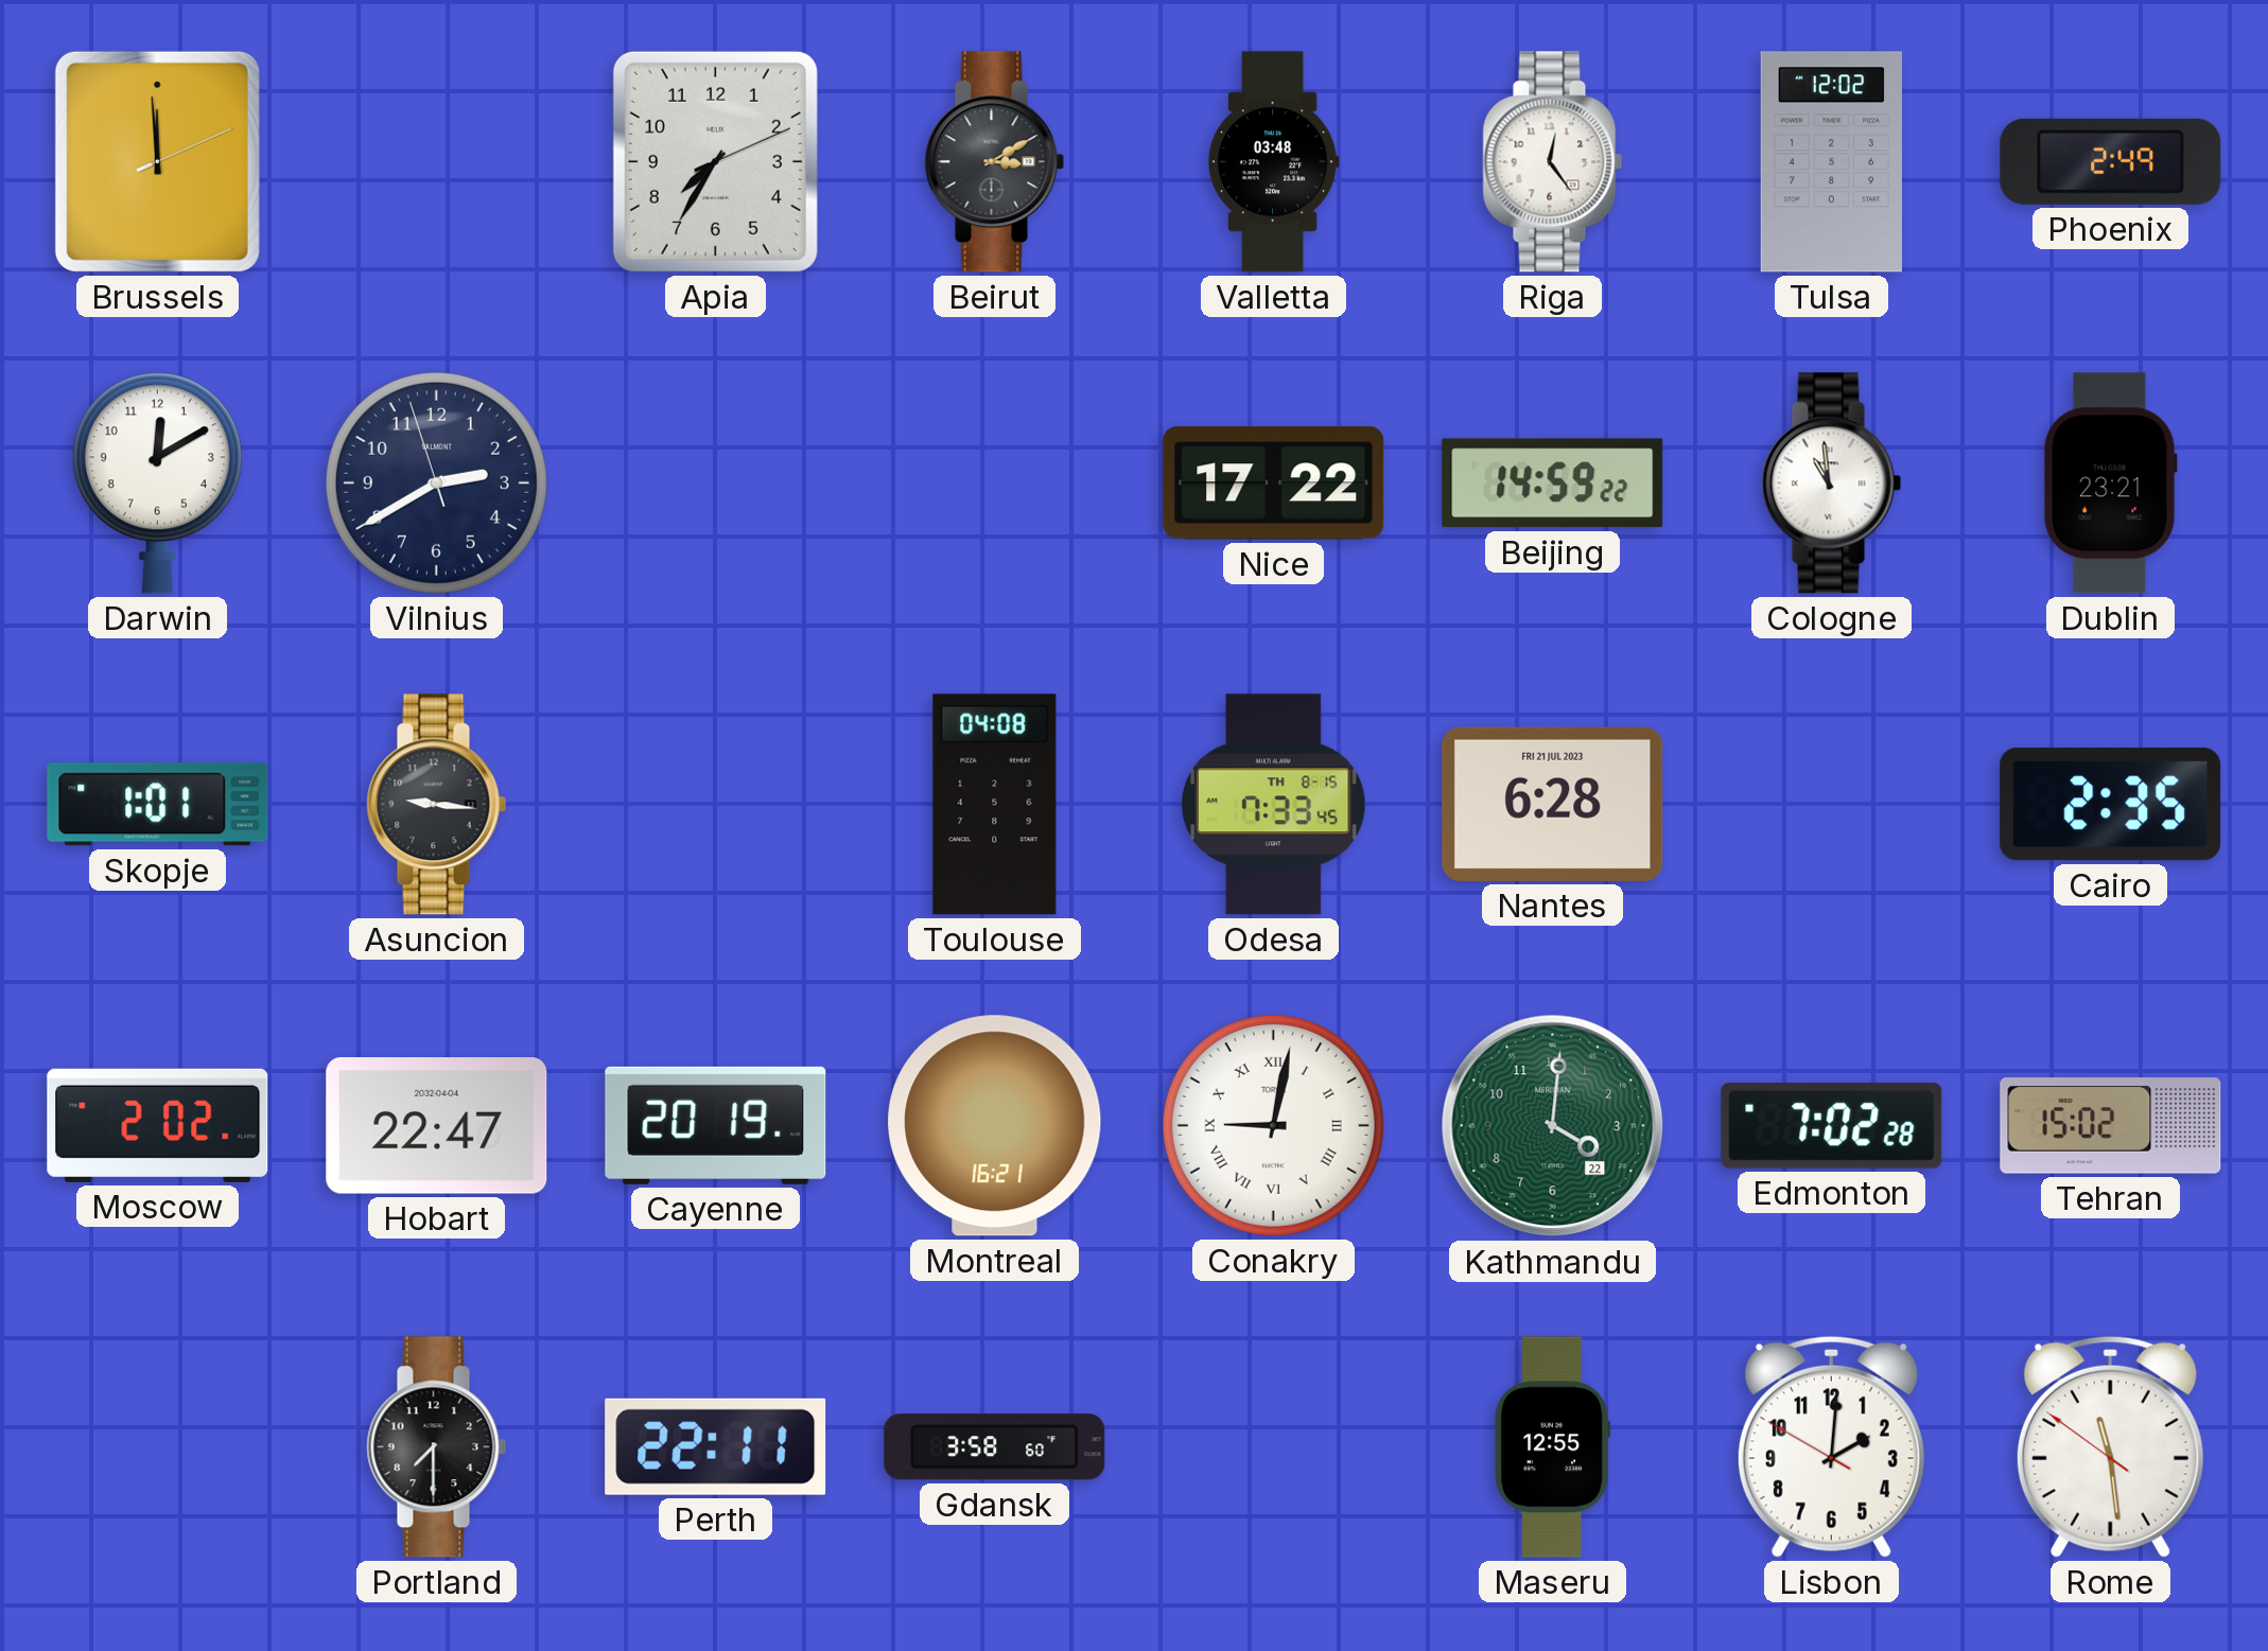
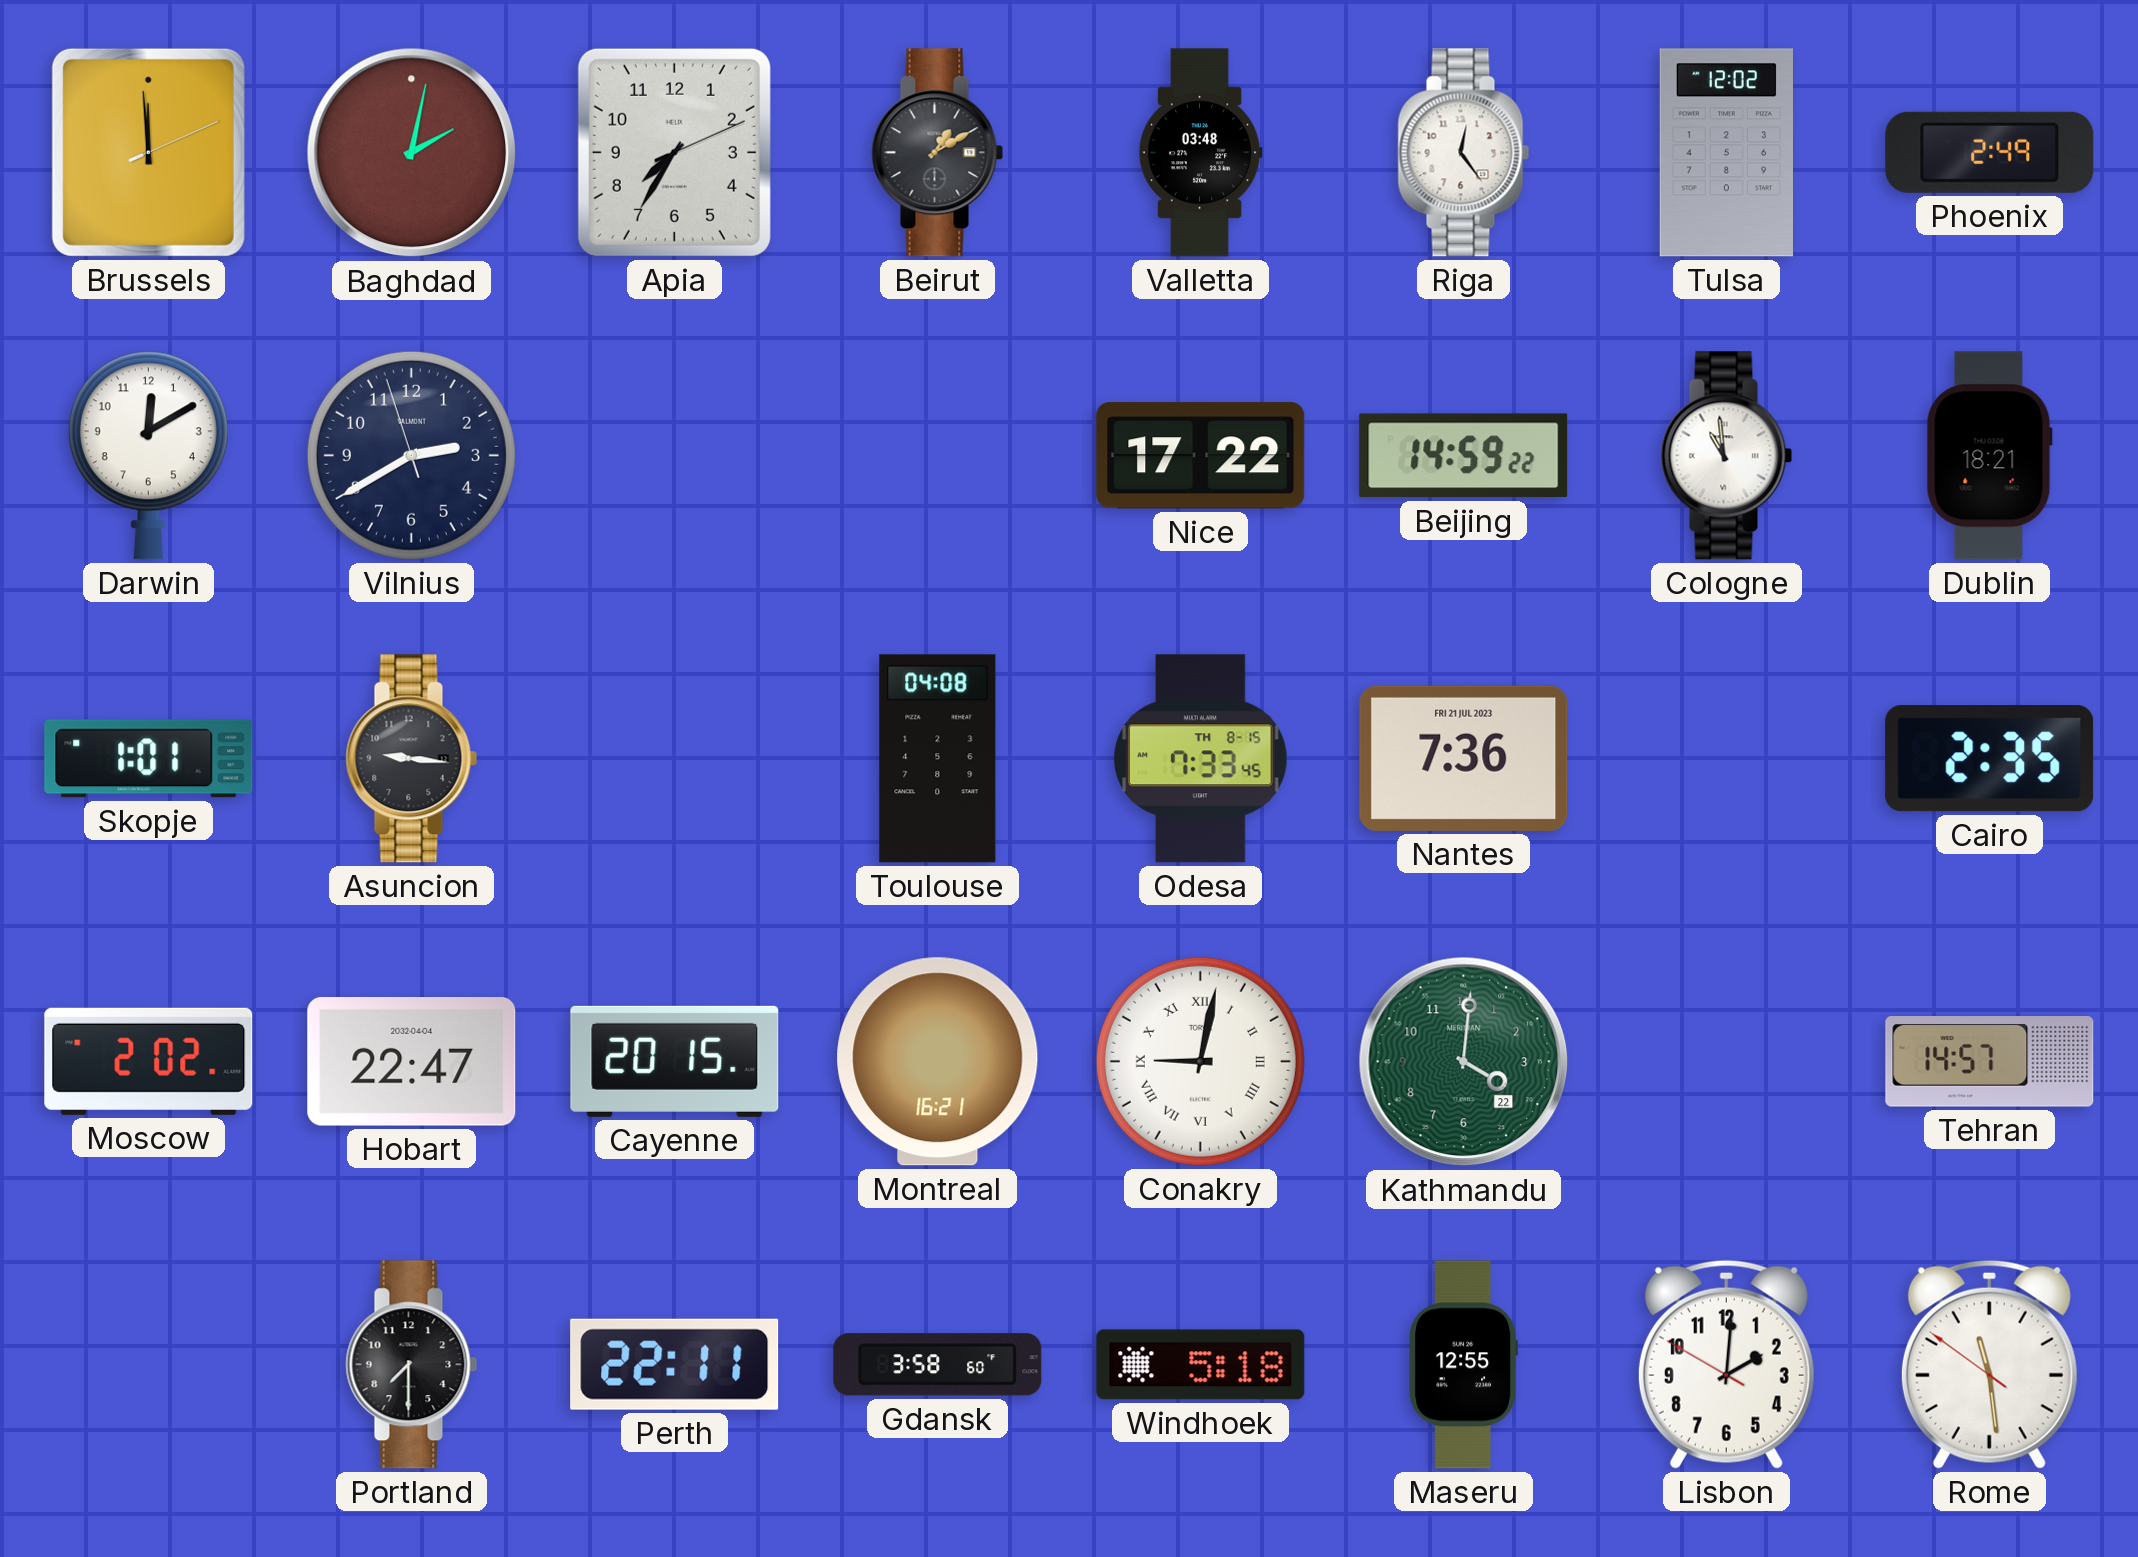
Baghdad: none -> 2:02
Beirut: 3:10 -> 1:10
Dublin: 23:21 -> 18:21
Nantes: 6:28 -> 7:36
Cayenne: 20:19 -> 20:15
Edmonton: 7:02 -> none
Tehran: 15:02 -> 14:57
Windhoek: none -> 5:18
